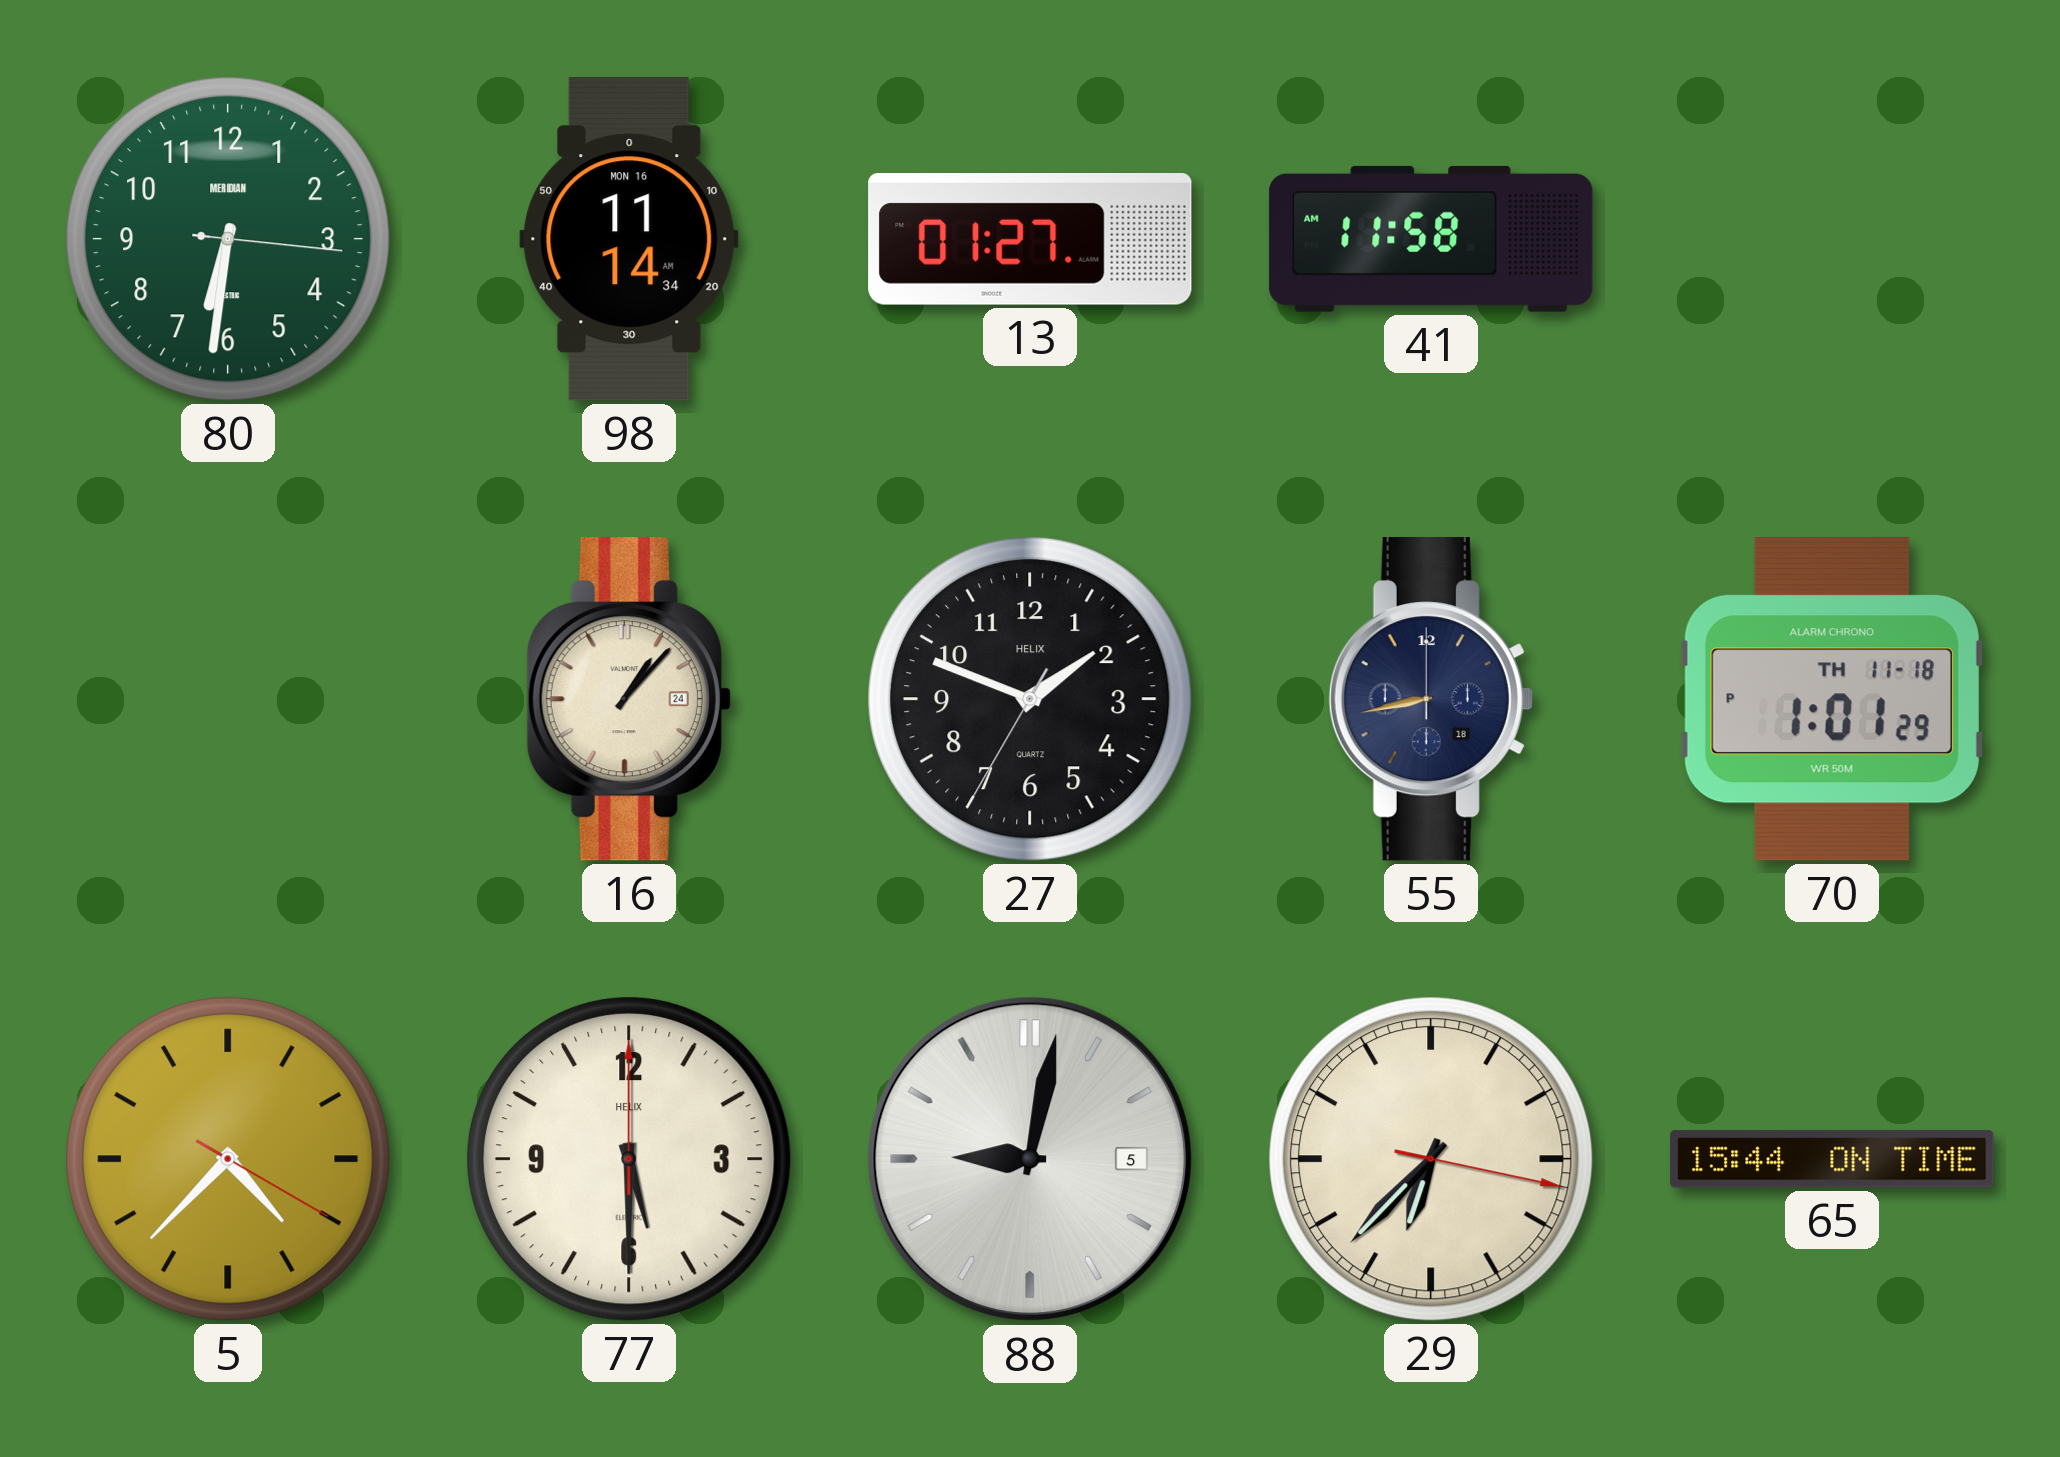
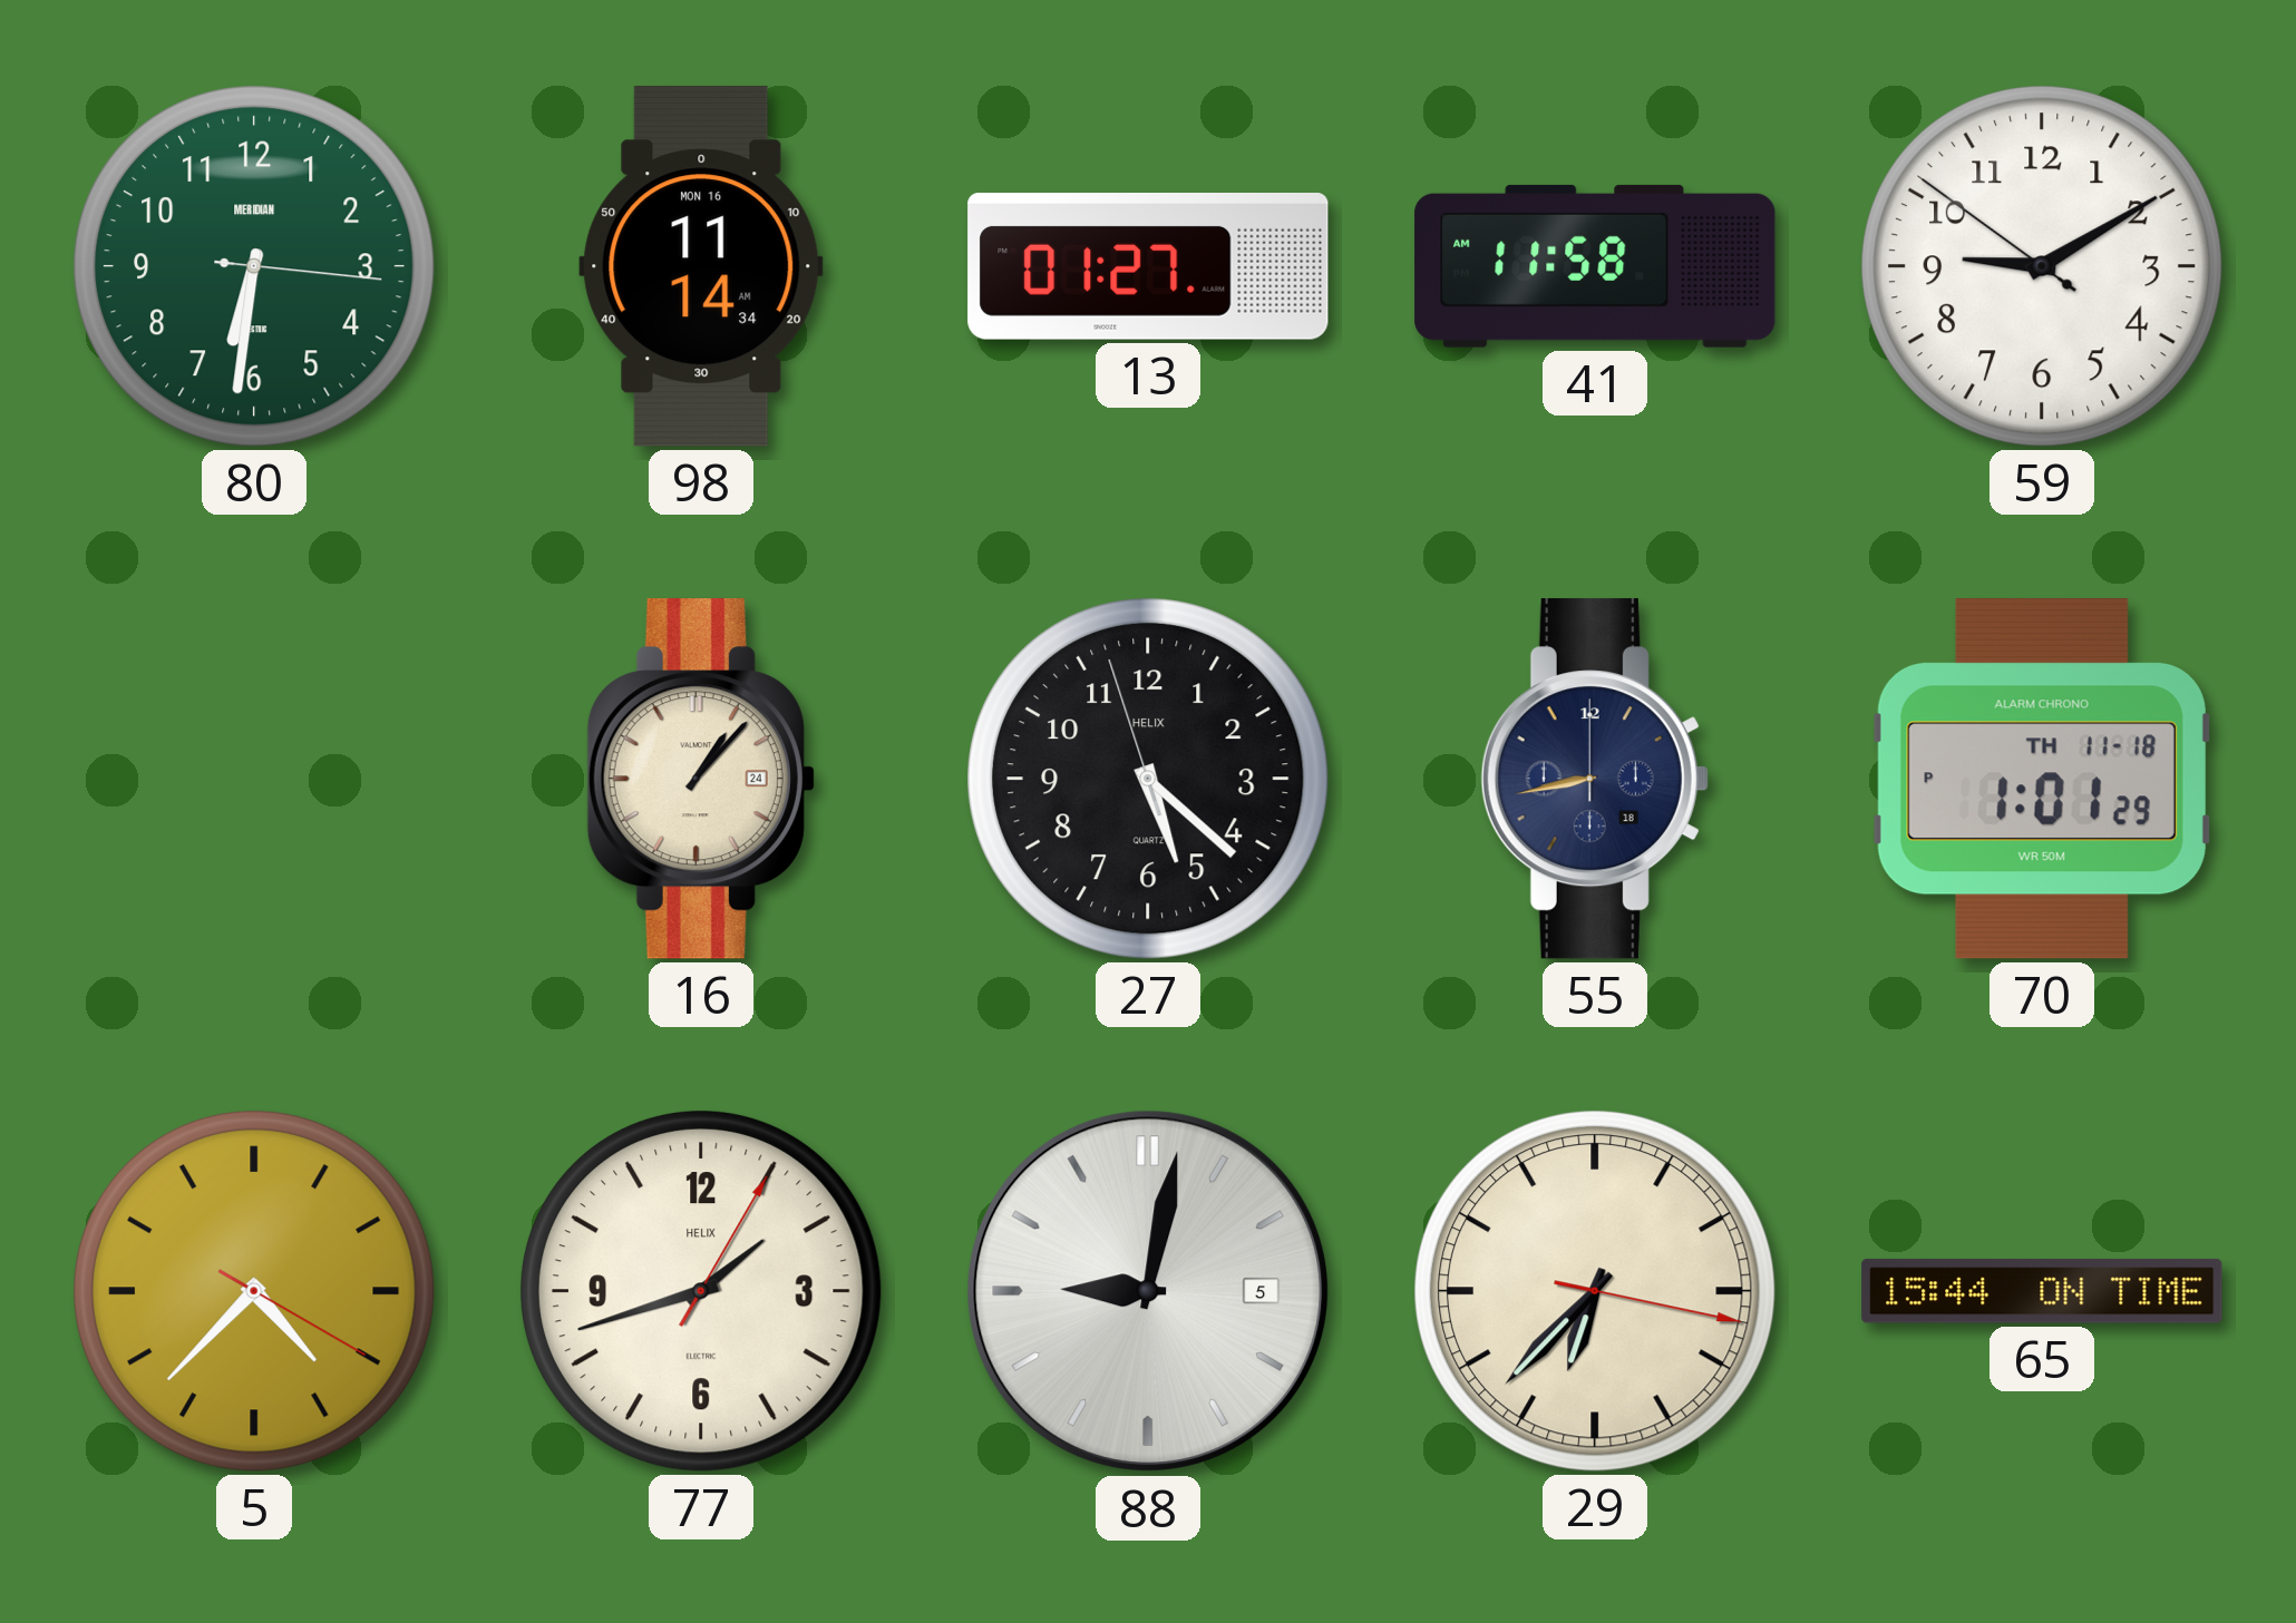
59: none -> 9:09
27: 1:48 -> 5:21
77: 5:30 -> 1:42
